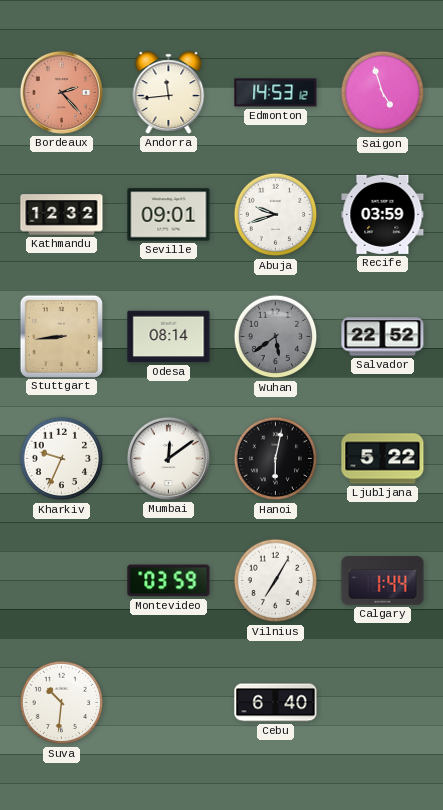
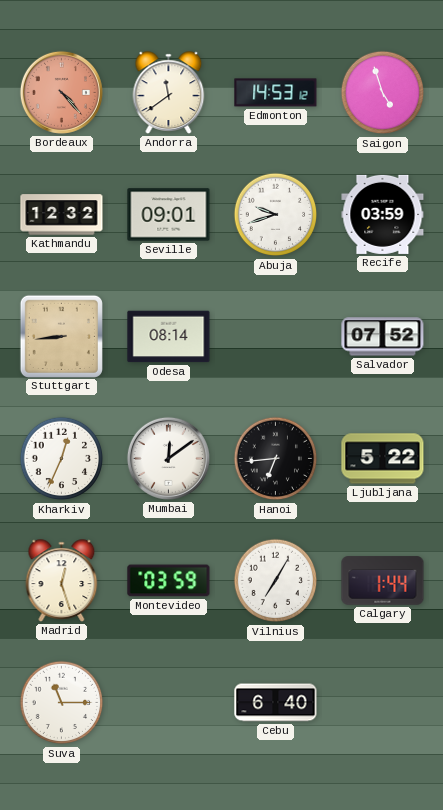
Bordeaux: 2:23 -> 4:23
Andorra: 11:44 -> 11:39
Wuhan: 5:39 -> none
Salvador: 22:52 -> 07:52
Kharkiv: 9:34 -> 12:34
Hanoi: 6:02 -> 6:44
Madrid: none -> 12:27
Suva: 10:31 -> 11:15
